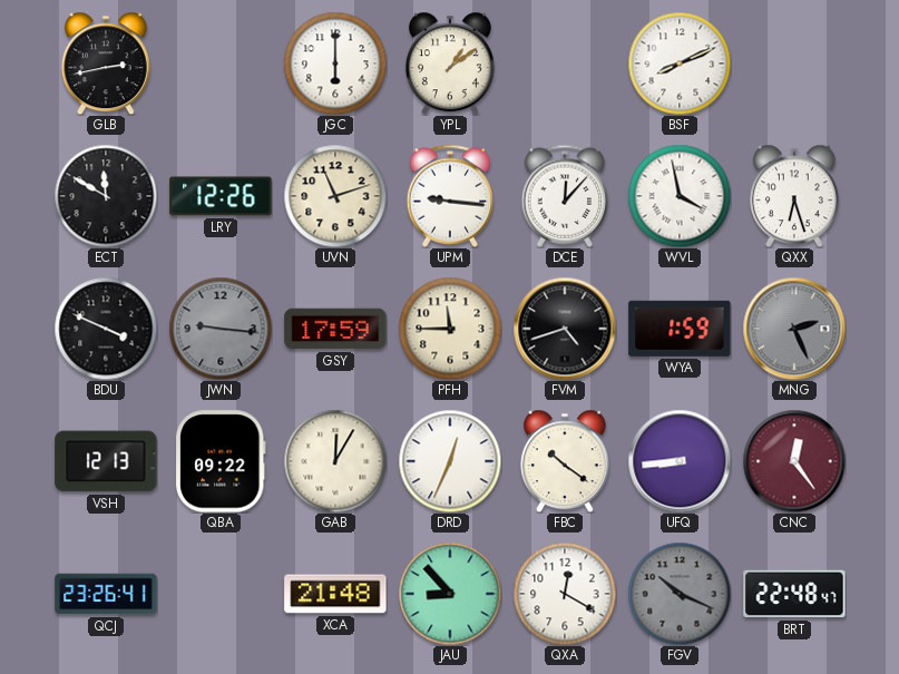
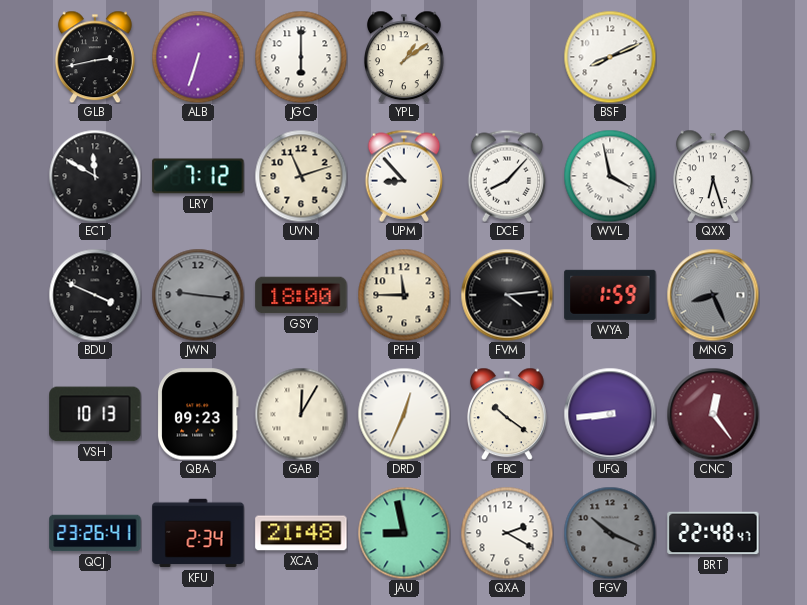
ALB: none -> 6:33
LRY: 12:26 -> 7:12
UPM: 9:16 -> 8:53
DCE: 12:07 -> 8:07
GSY: 17:59 -> 18:00
FVM: 4:42 -> 4:14
MNG: 2:26 -> 8:26
VSH: 12:13 -> 10:13
QBA: 09:22 -> 09:23
KFU: none -> 2:34
JAU: 8:53 -> 8:58
QXA: 12:20 -> 2:20
